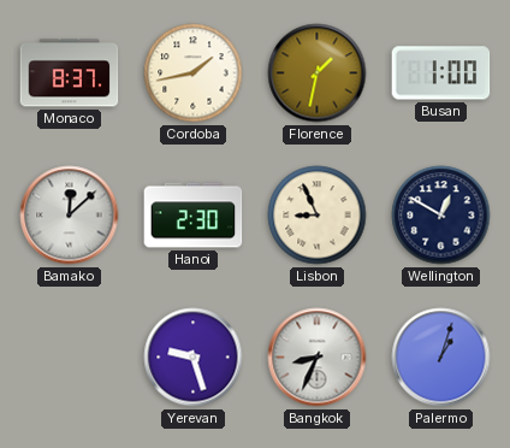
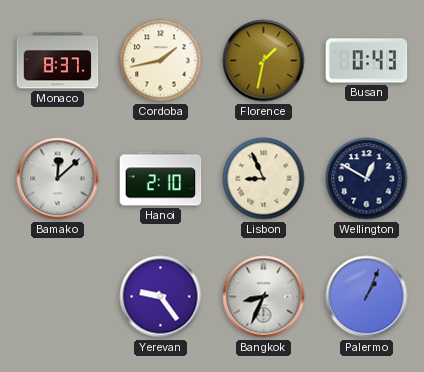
Busan: 1:00 -> 0:43
Hanoi: 2:30 -> 2:10
Yerevan: 9:27 -> 9:24
Palermo: 1:03 -> 1:04
